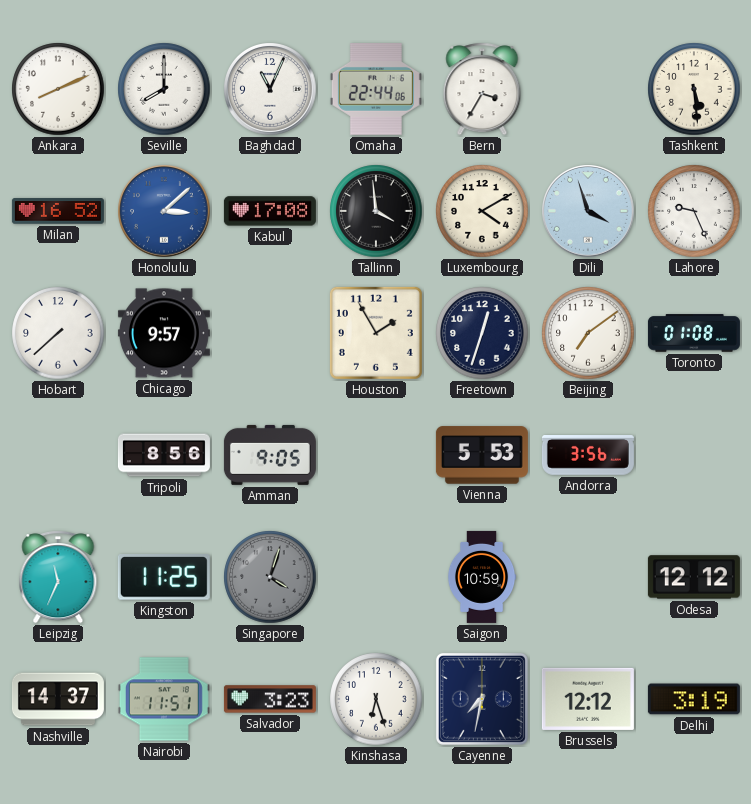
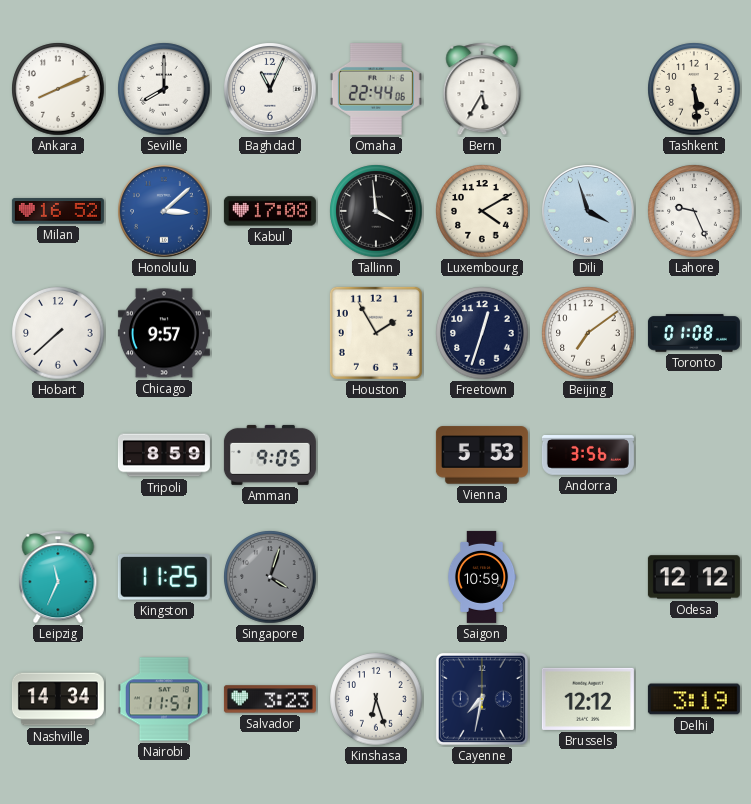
Bern: 3:35 -> 5:35
Tripoli: 8:56 -> 8:59
Nashville: 14:37 -> 14:34
